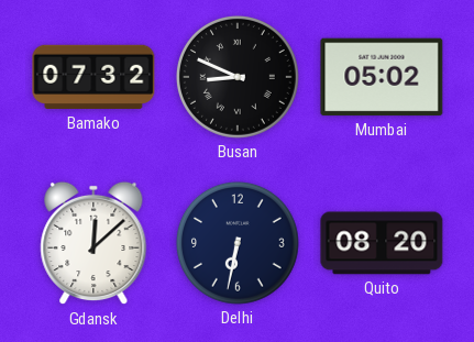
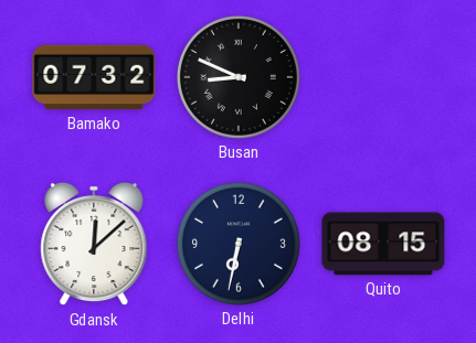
Mumbai: 05:02 -> none
Quito: 08:20 -> 08:15
